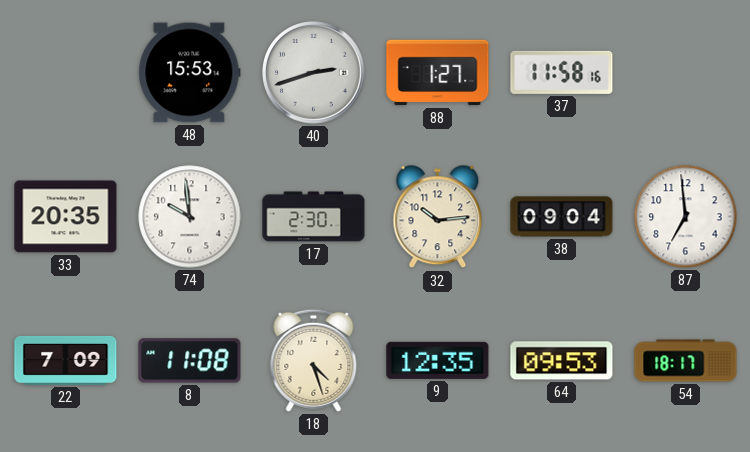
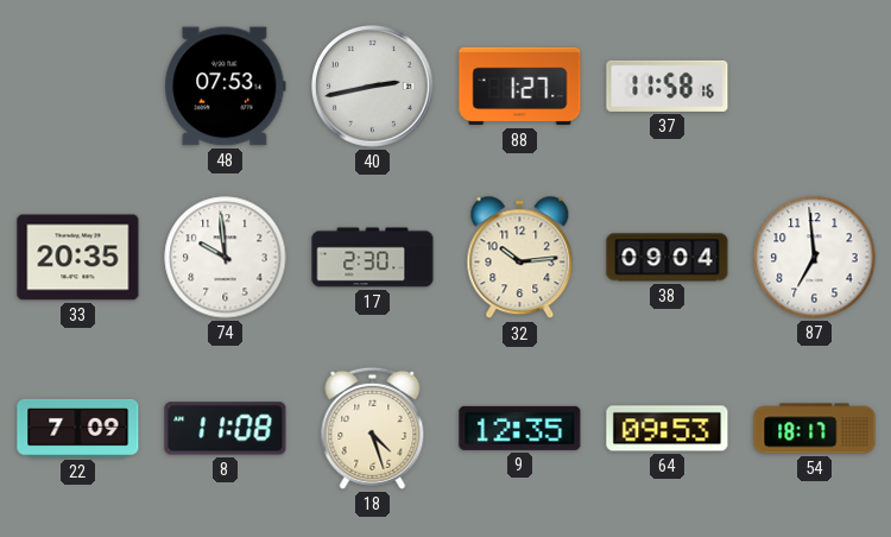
48: 15:53 -> 07:53
40: 2:42 -> 2:43
